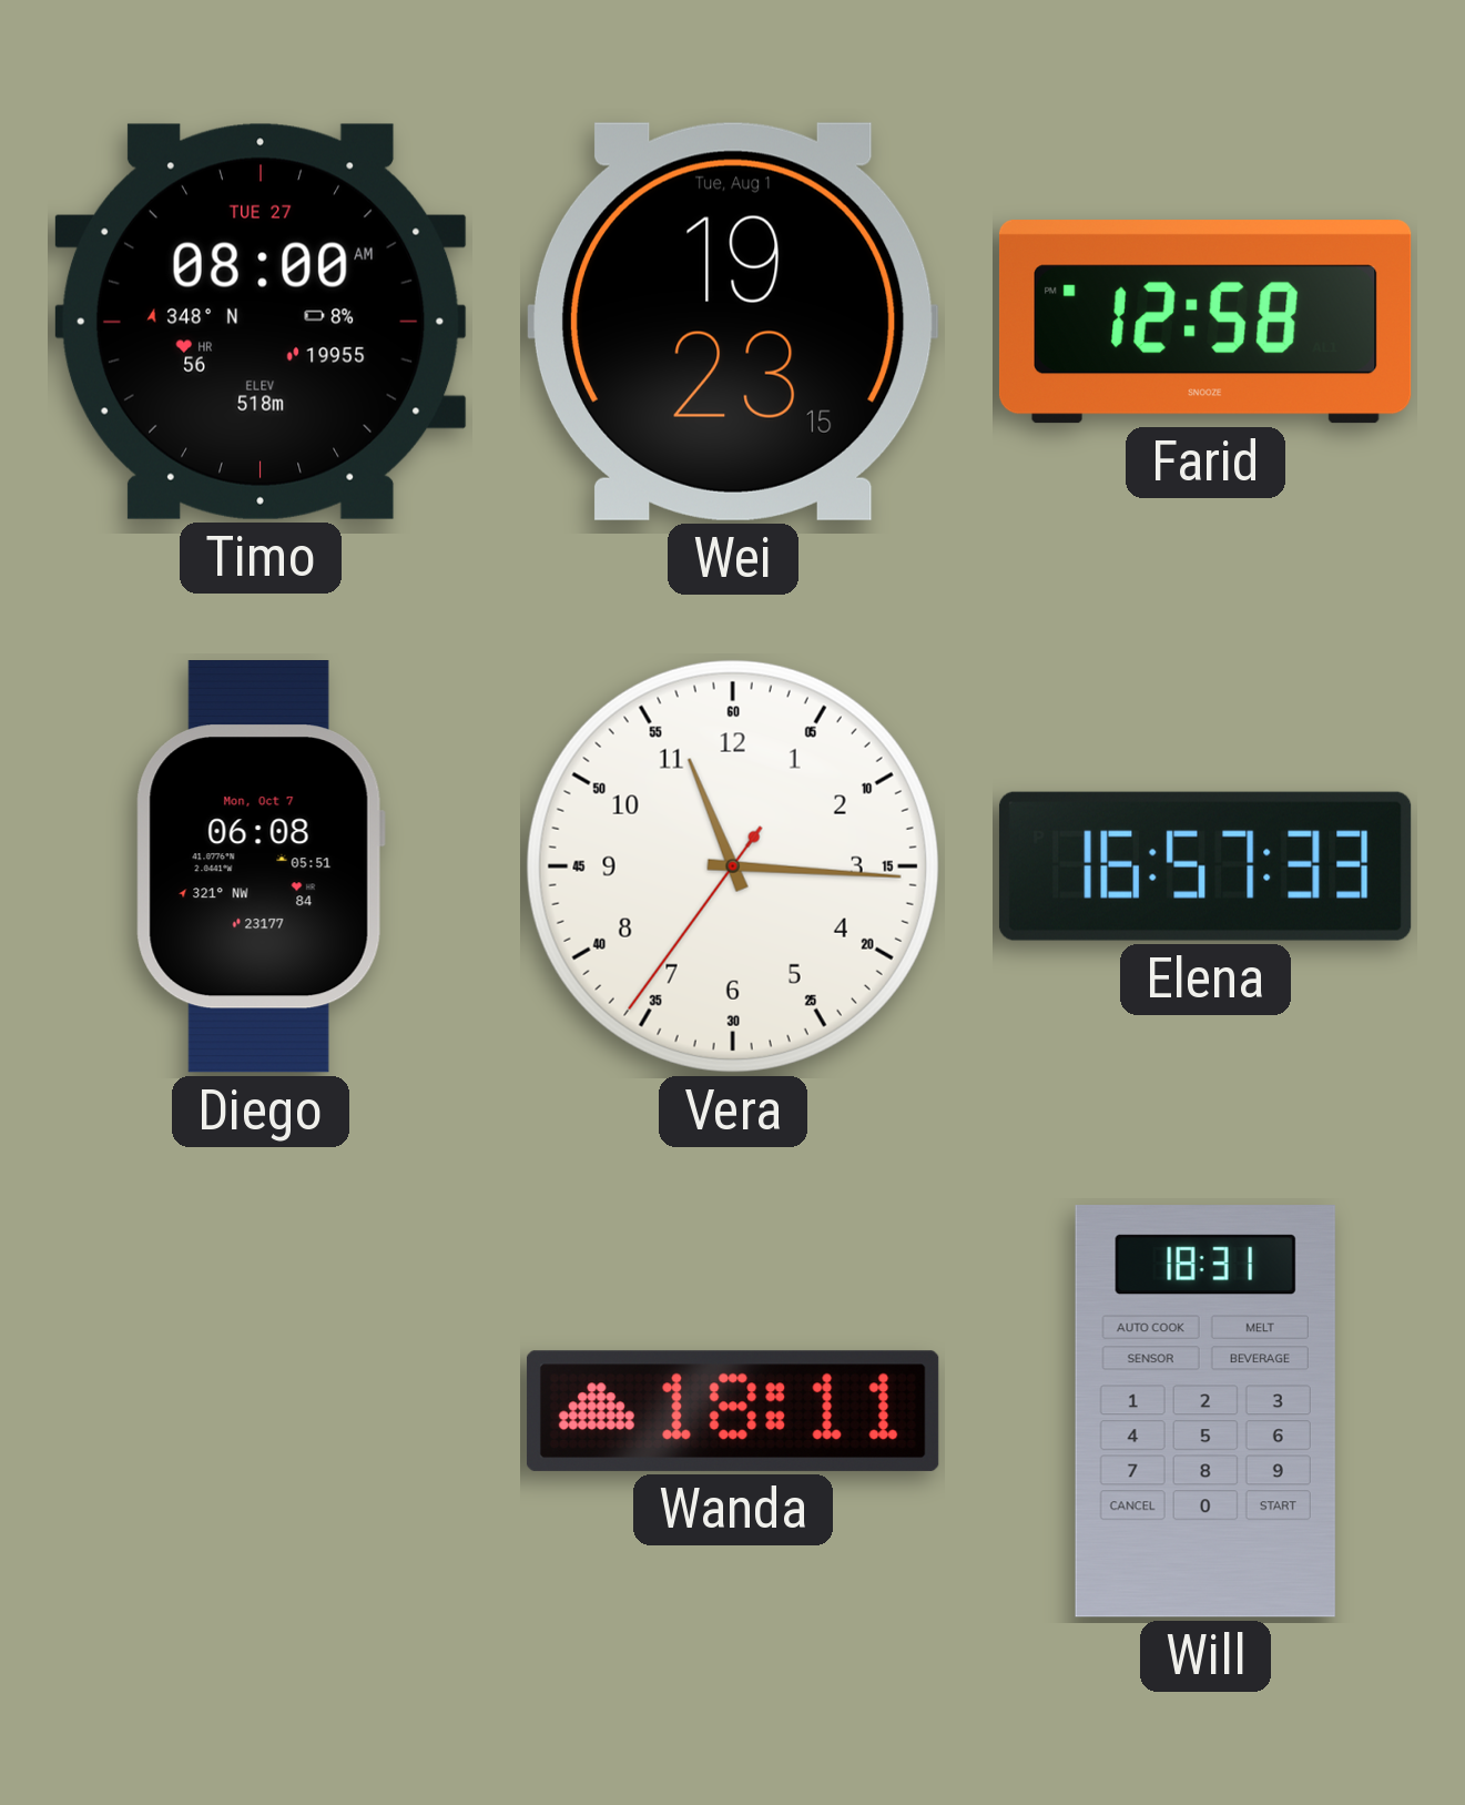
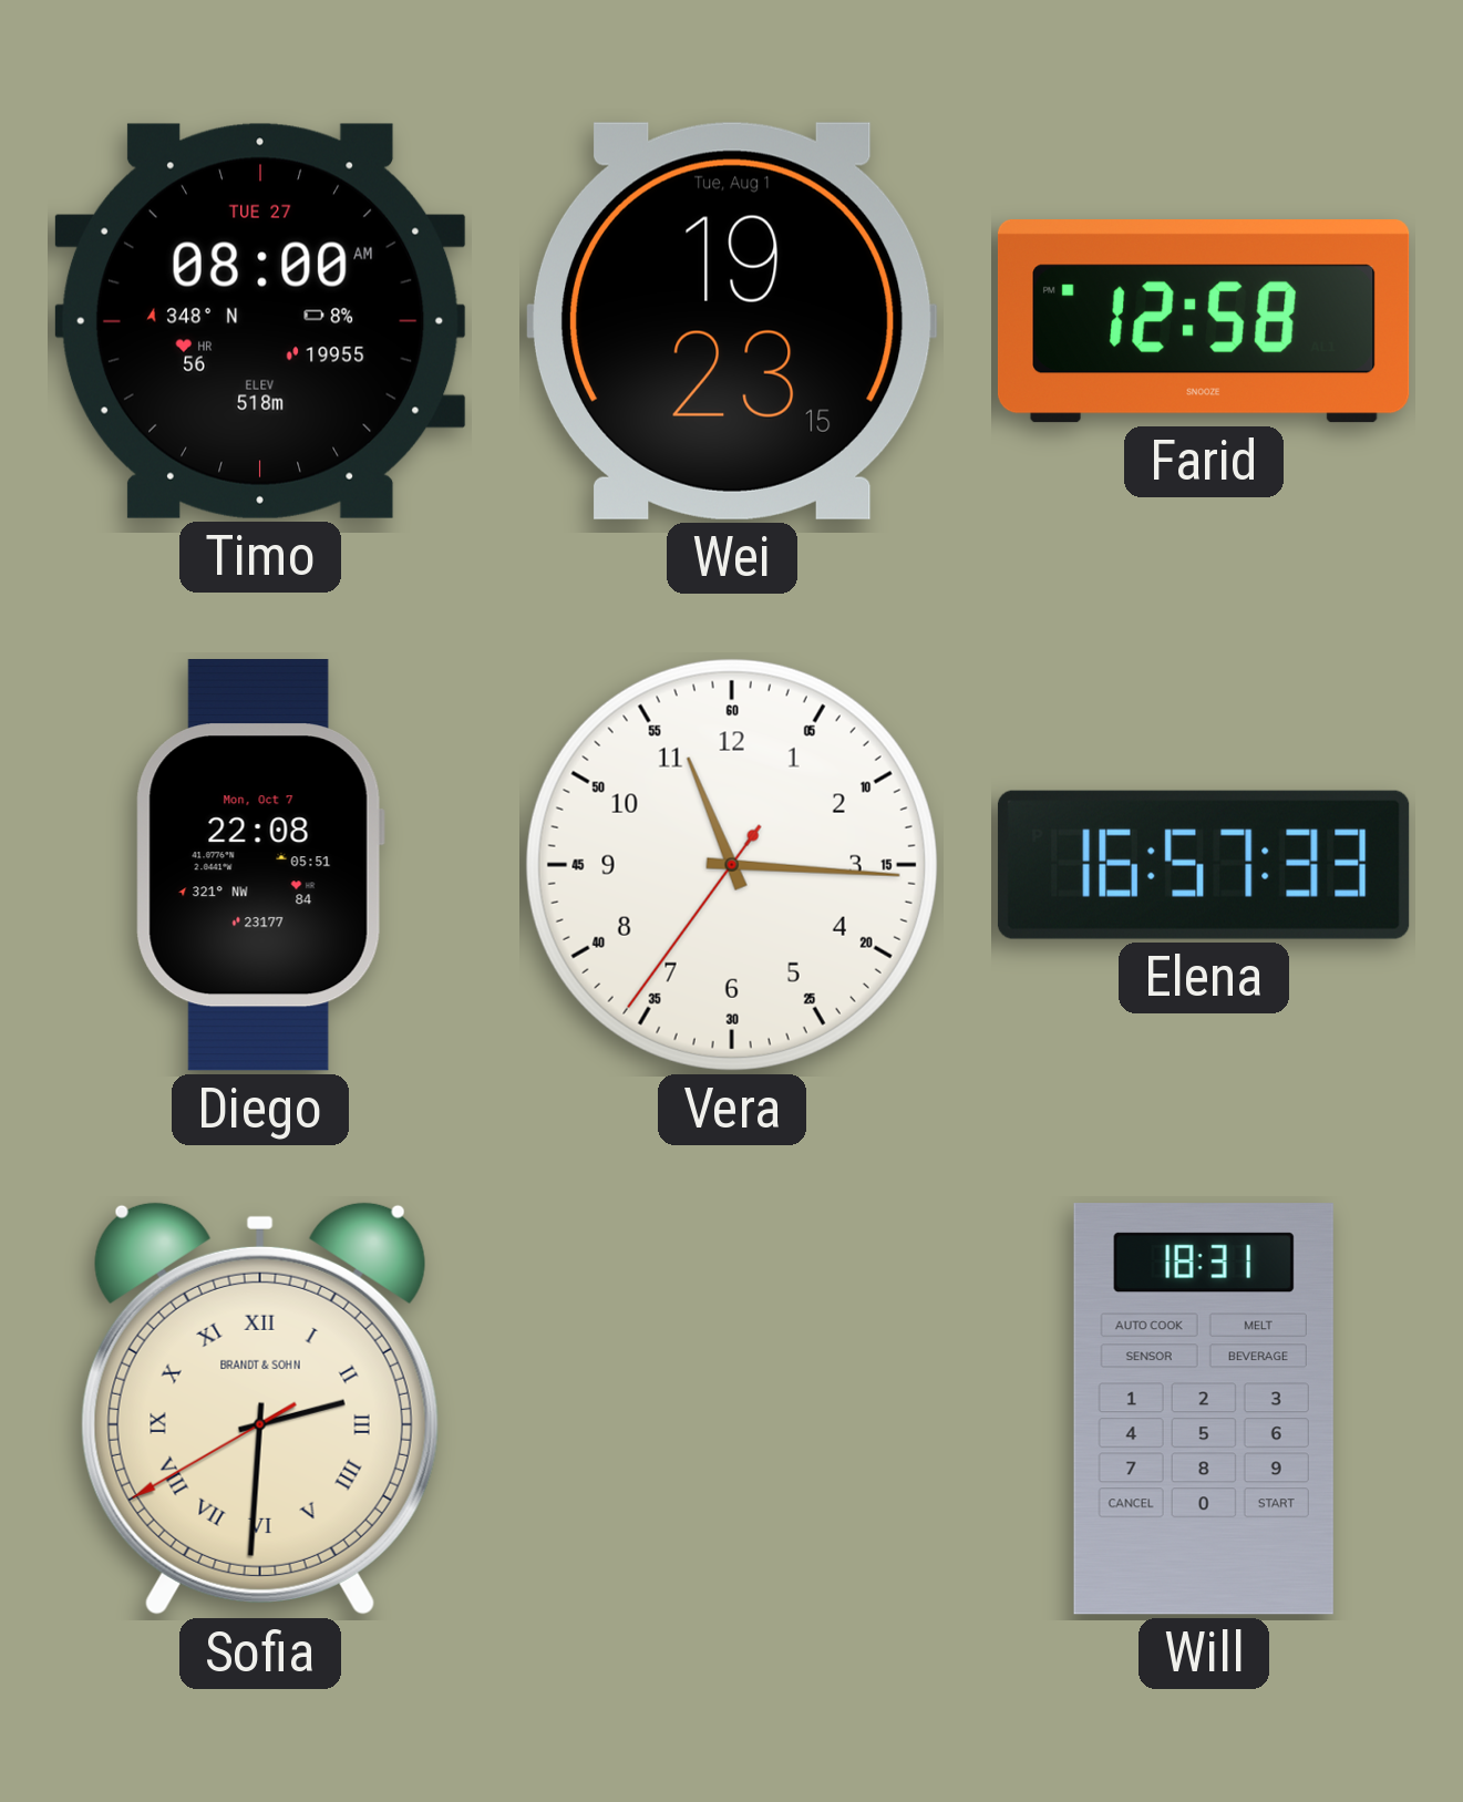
Diego: 06:08 -> 22:08
Sofia: none -> 2:30
Wanda: 18:11 -> none
